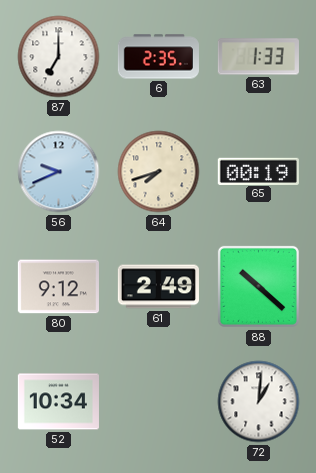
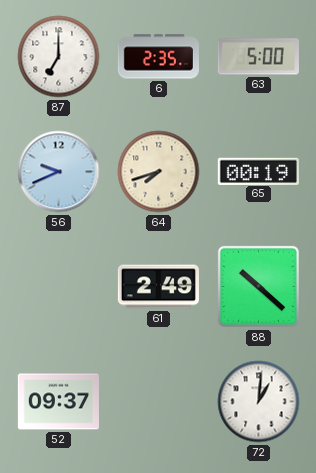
63: 1:33 -> 5:00
80: 9:12 -> none
52: 10:34 -> 09:37
